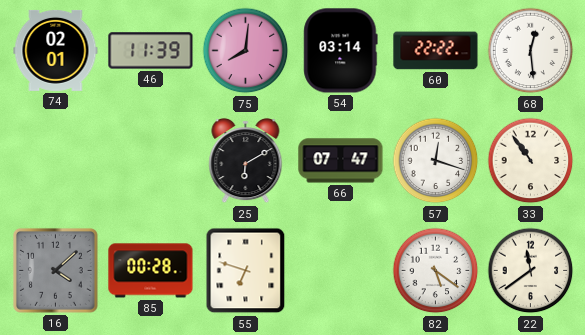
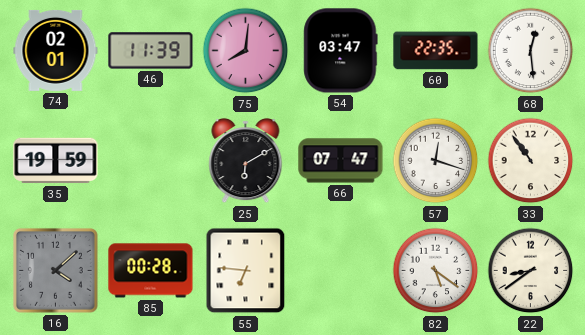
54: 03:14 -> 03:47
60: 22:22 -> 22:35
35: none -> 19:59
55: 6:48 -> 6:46
22: 11:39 -> 8:39
